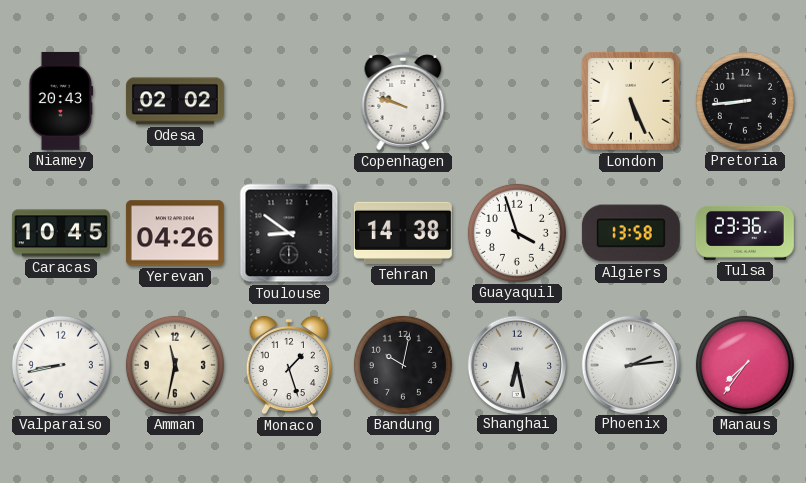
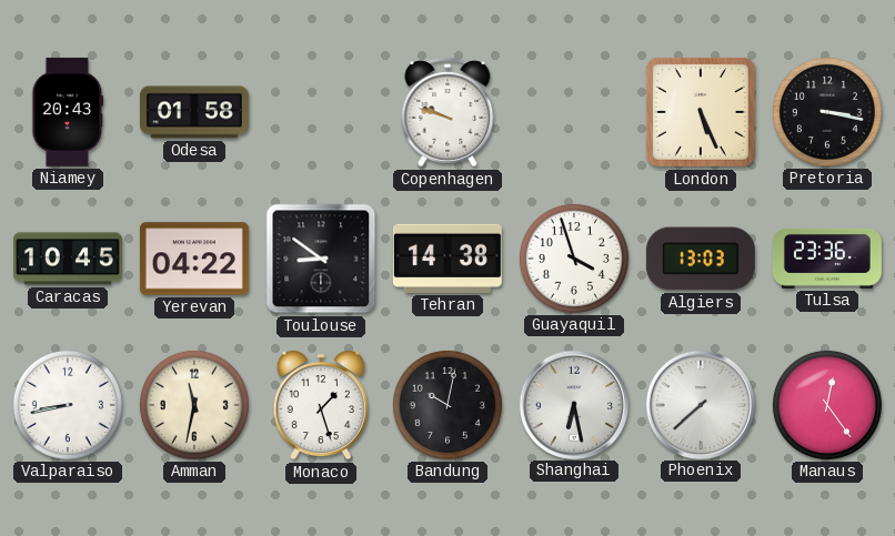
Odesa: 02:02 -> 01:58
Pretoria: 8:44 -> 3:17
Yerevan: 04:26 -> 04:22
Algiers: 13:58 -> 13:03
Phoenix: 2:14 -> 7:38
Manaus: 7:36 -> 12:24
